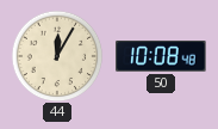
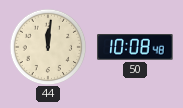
44: 12:05 -> 12:01
